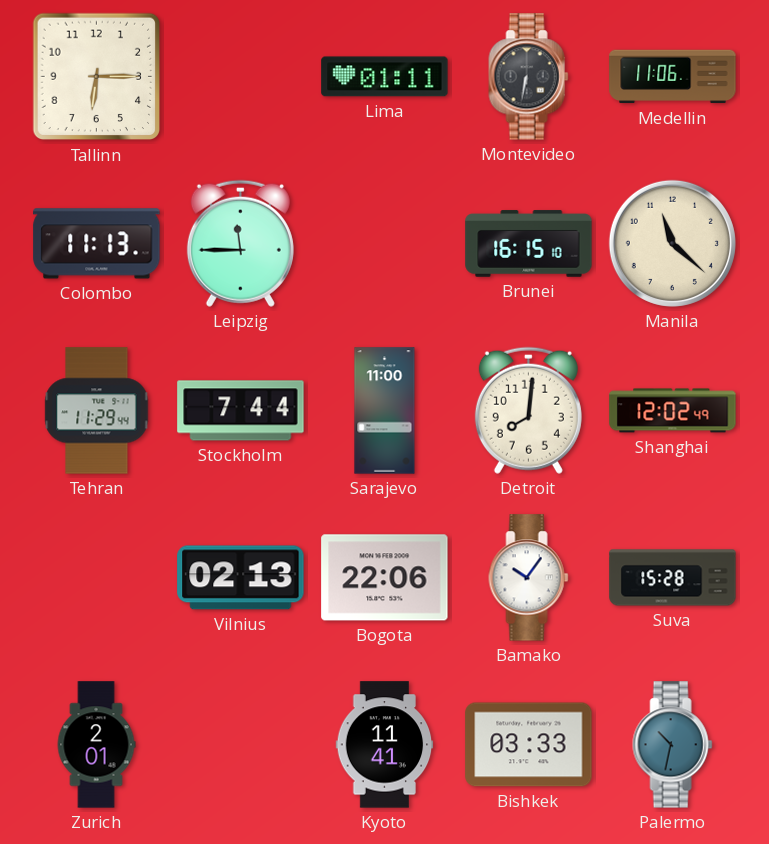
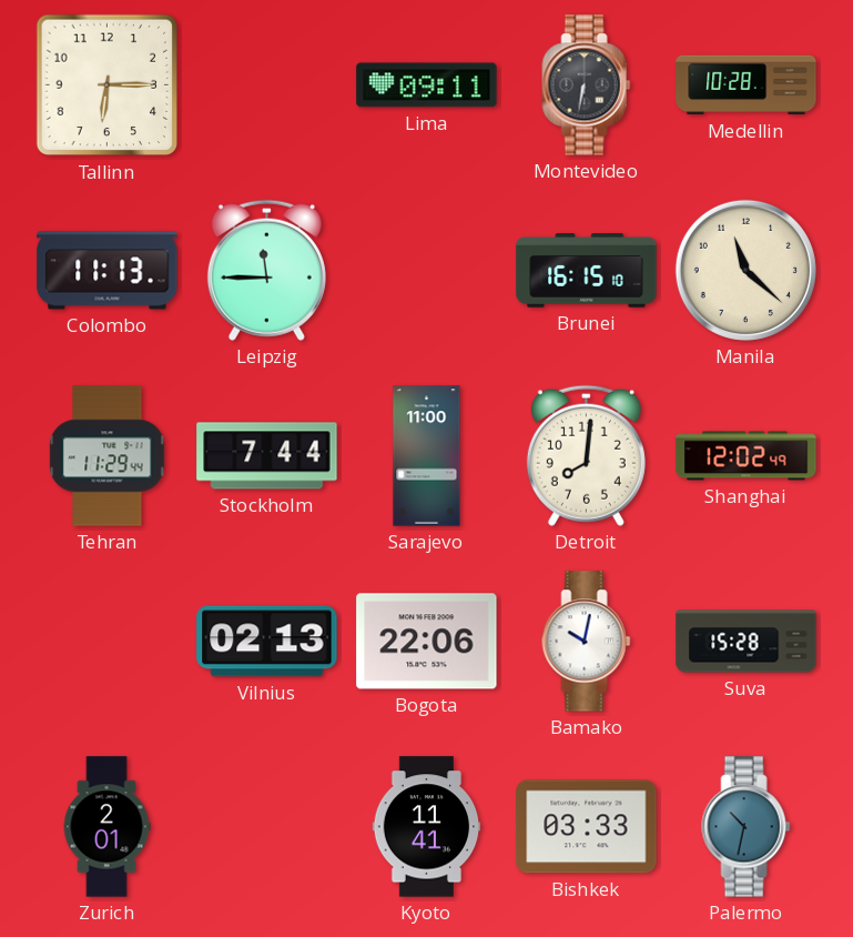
Lima: 01:11 -> 09:11
Medellin: 11:06 -> 10:28
Bamako: 10:06 -> 10:02
